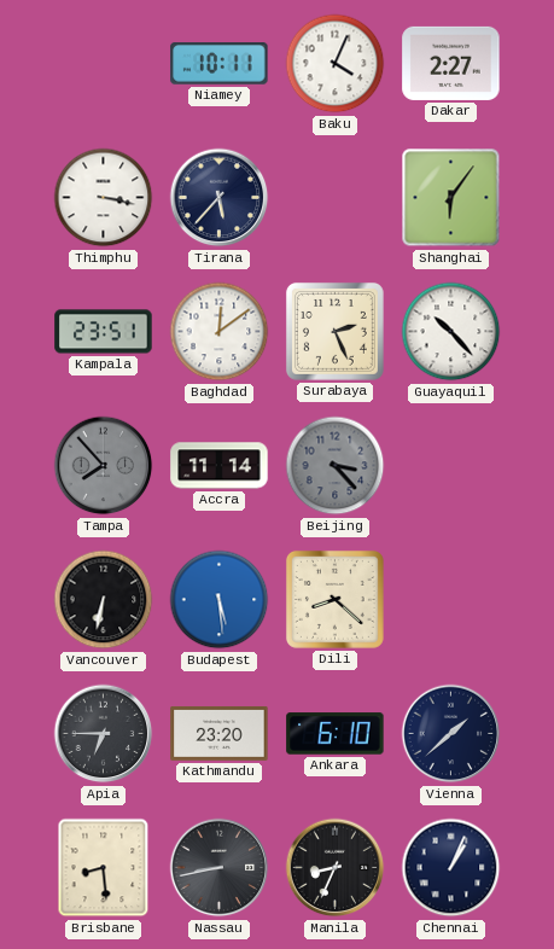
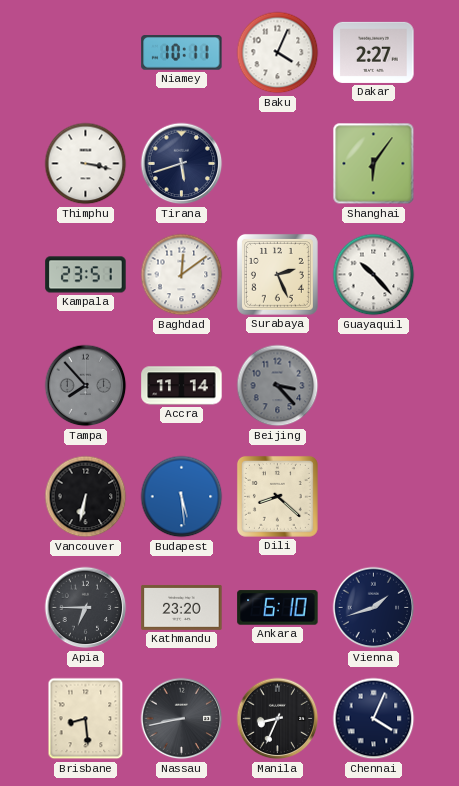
Tirana: 5:37 -> 5:42
Vienna: 1:38 -> 1:42
Chennai: 1:04 -> 4:04
